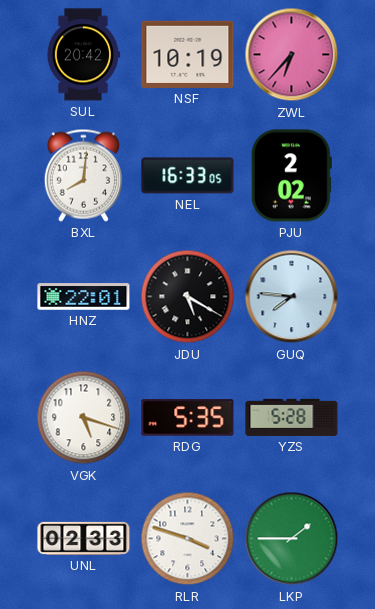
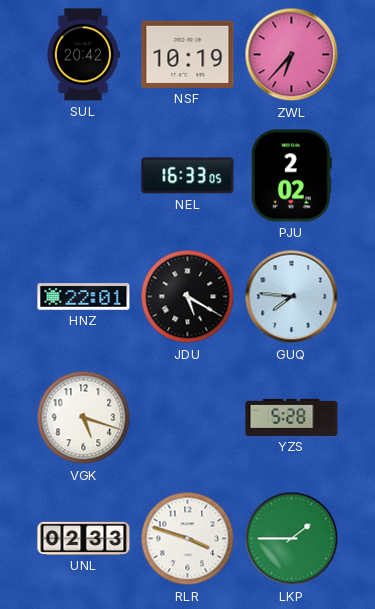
BXL: 8:01 -> none
RDG: 5:35 -> none
